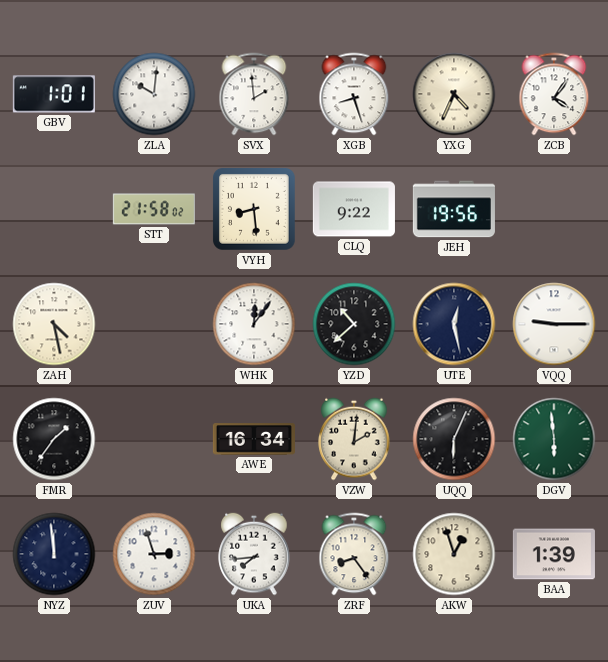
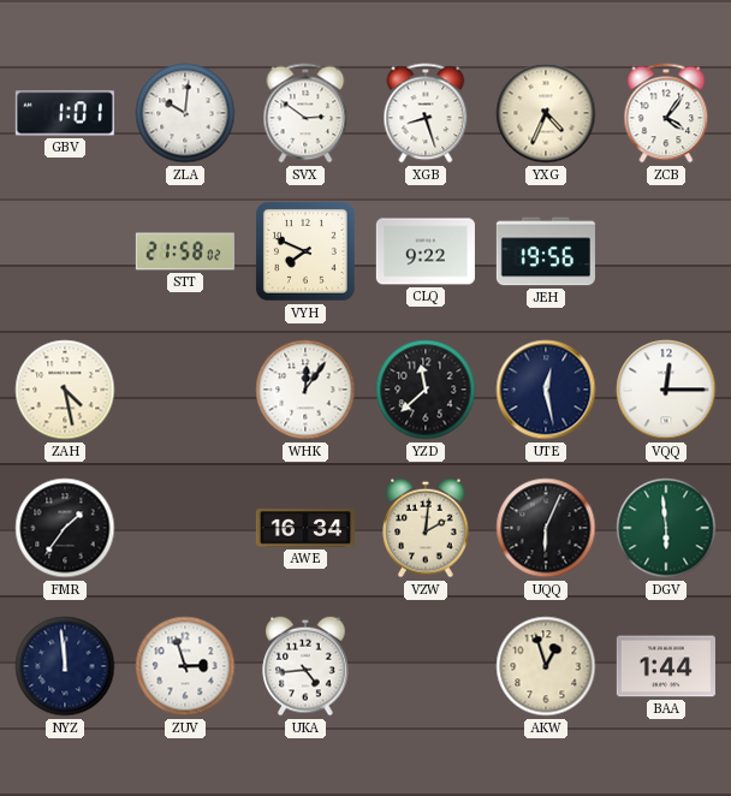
SVX: 1:59 -> 2:51
VYH: 8:29 -> 7:49
YZD: 10:38 -> 11:38
VQQ: 9:15 -> 12:15
UKA: 7:44 -> 4:44
ZRF: 8:24 -> none
BAA: 1:39 -> 1:44
